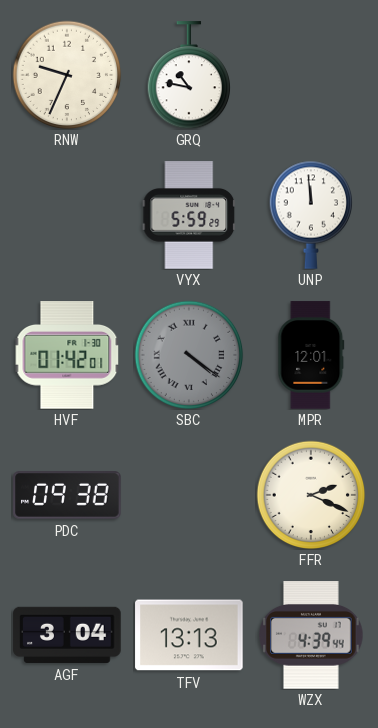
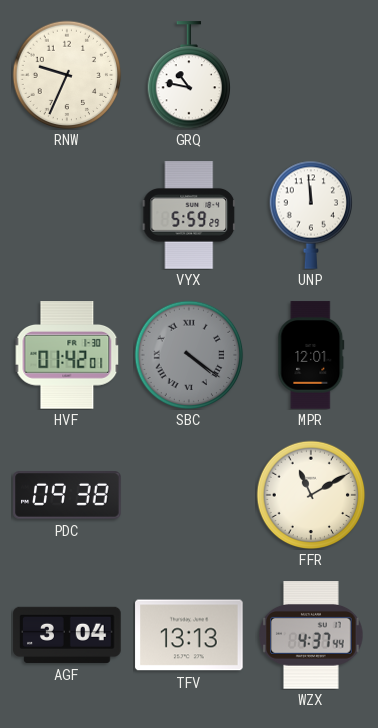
FFR: 2:19 -> 11:10
WZX: 4:39 -> 4:37
